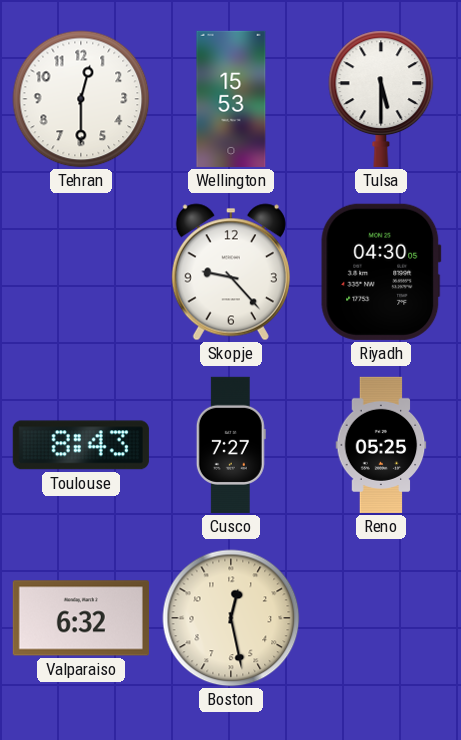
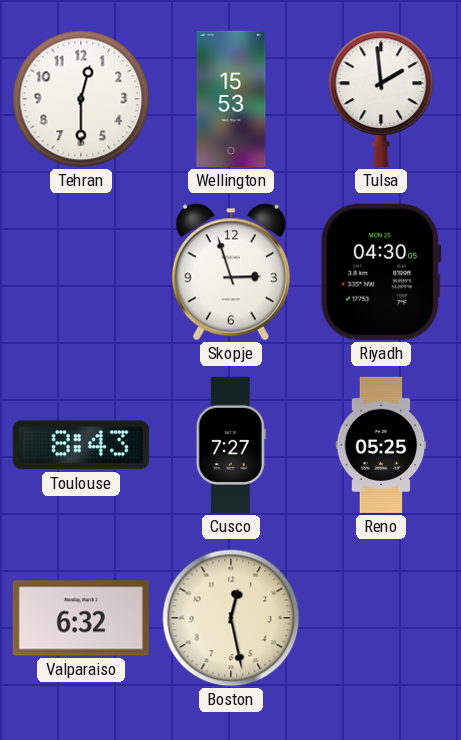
Tulsa: 5:30 -> 1:59
Skopje: 9:23 -> 2:57
